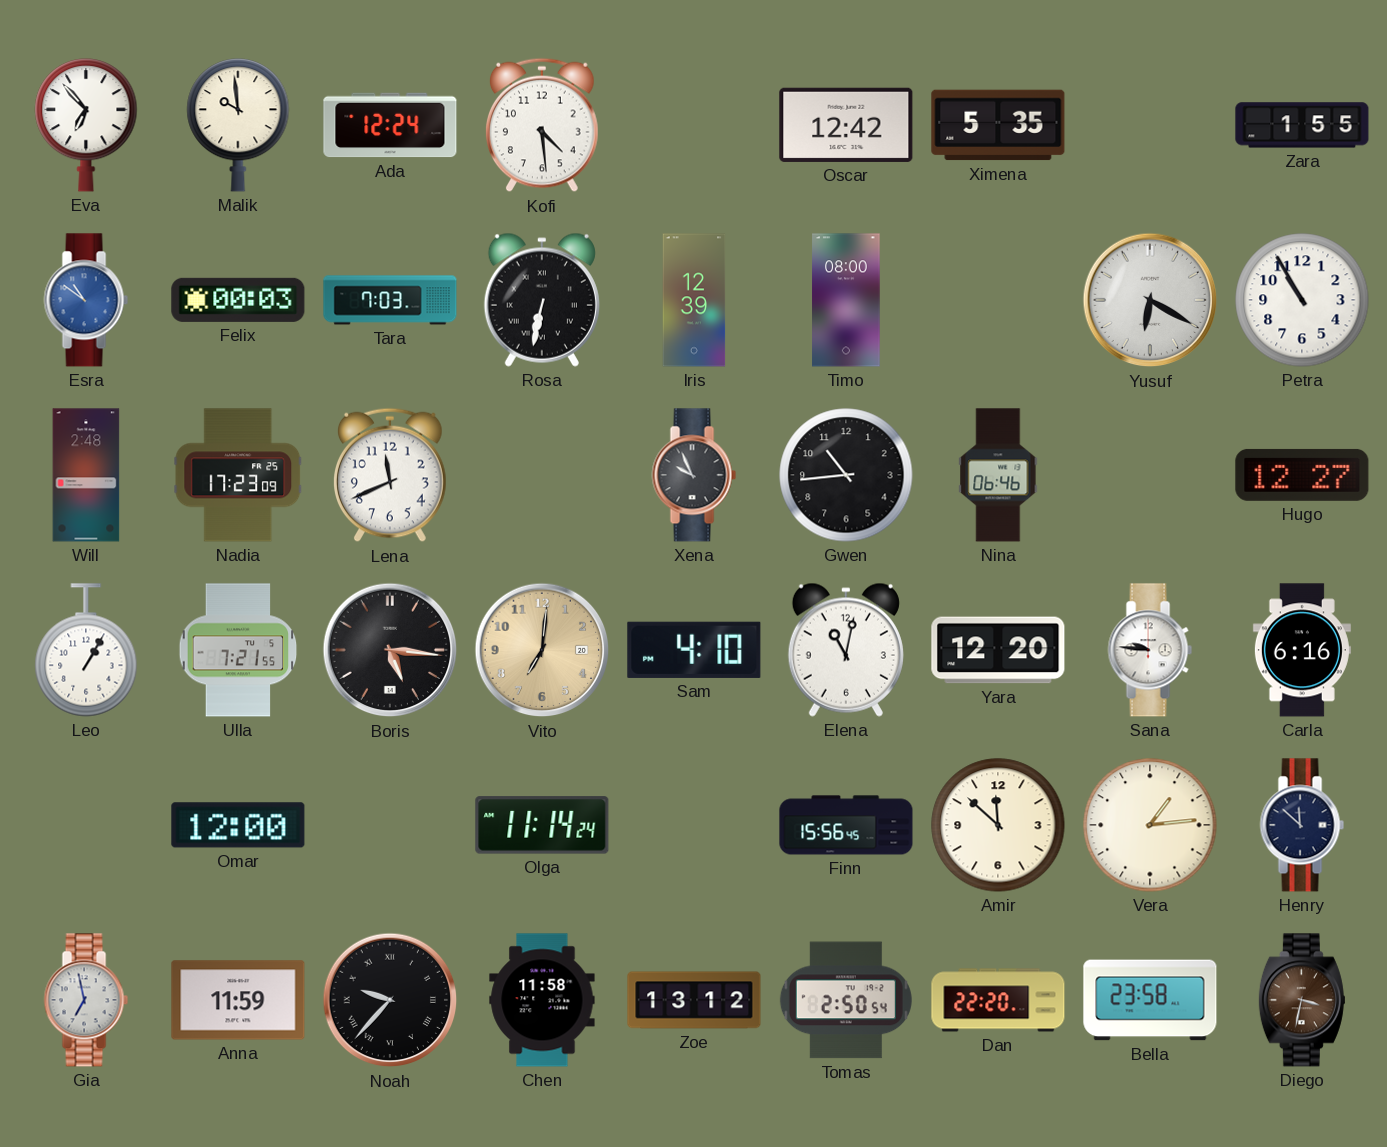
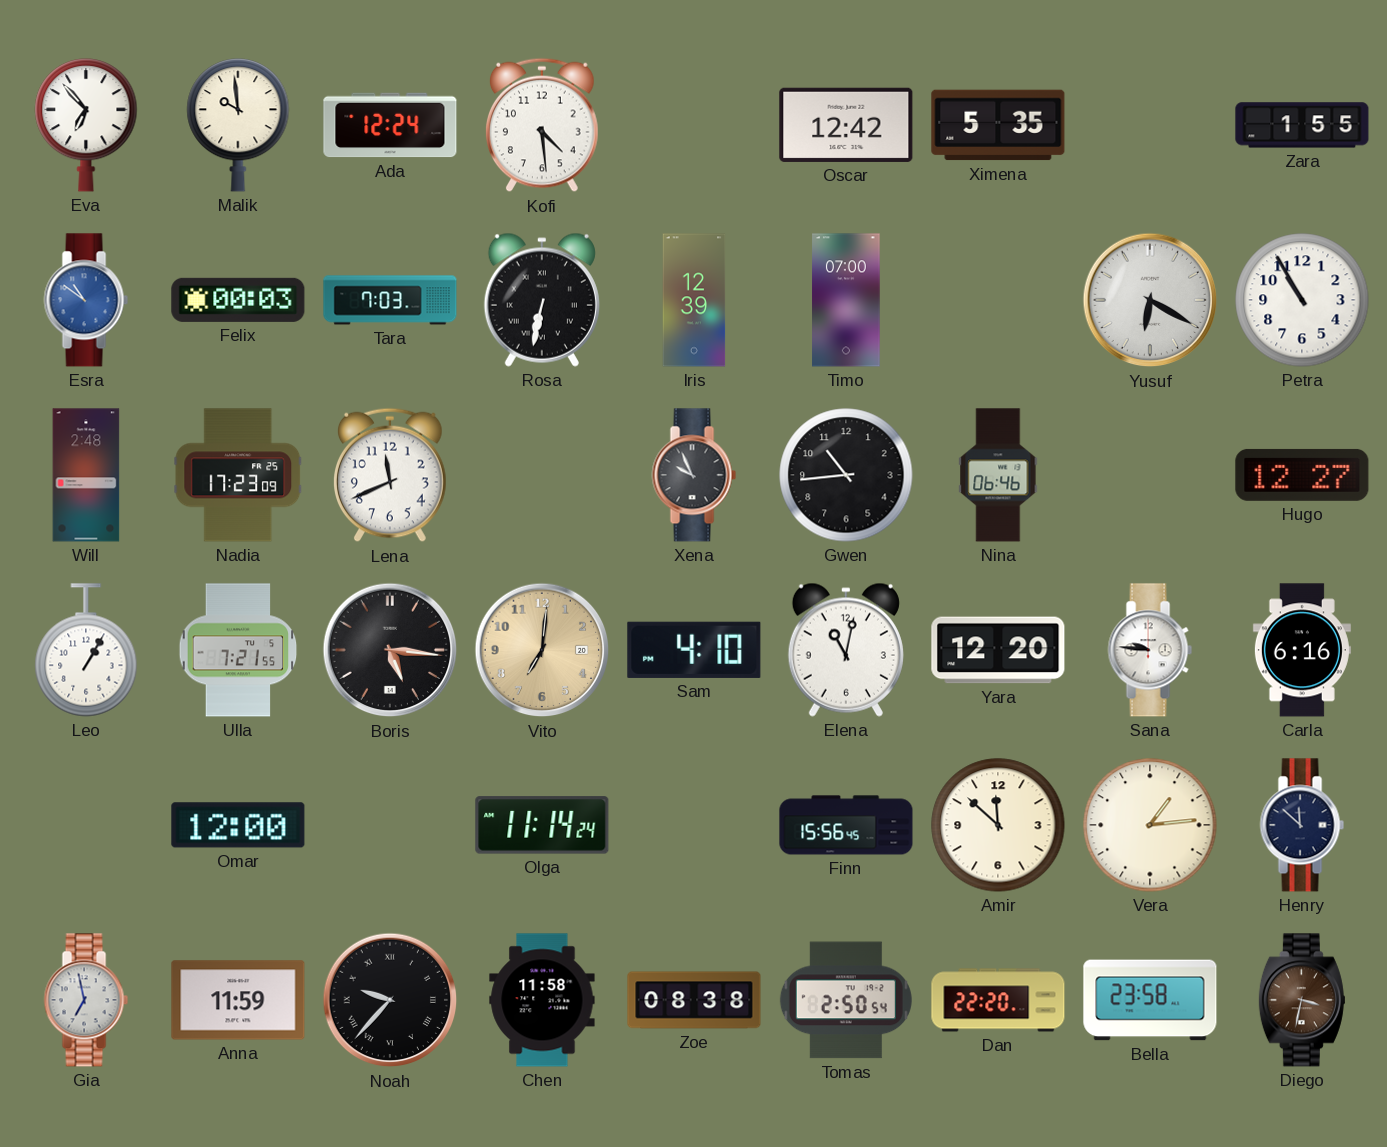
Timo: 08:00 -> 07:00
Zoe: 13:12 -> 08:38
